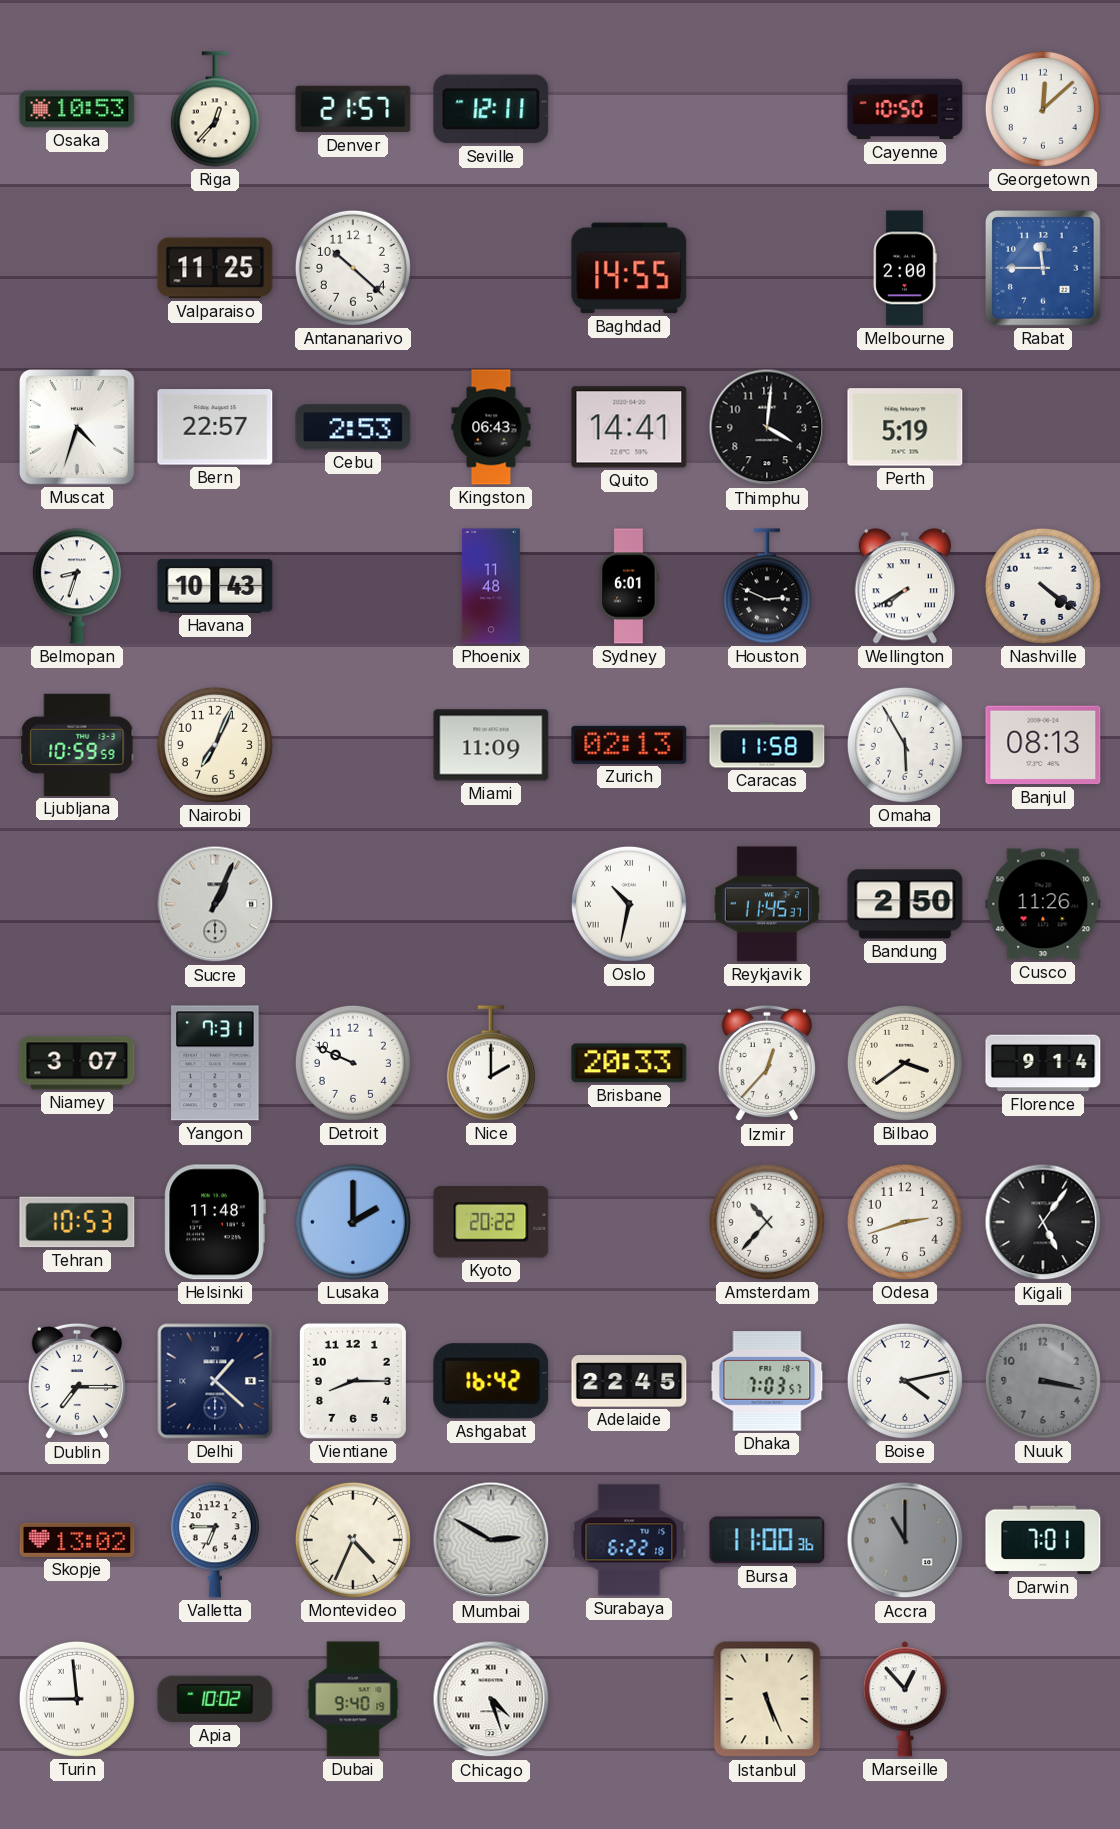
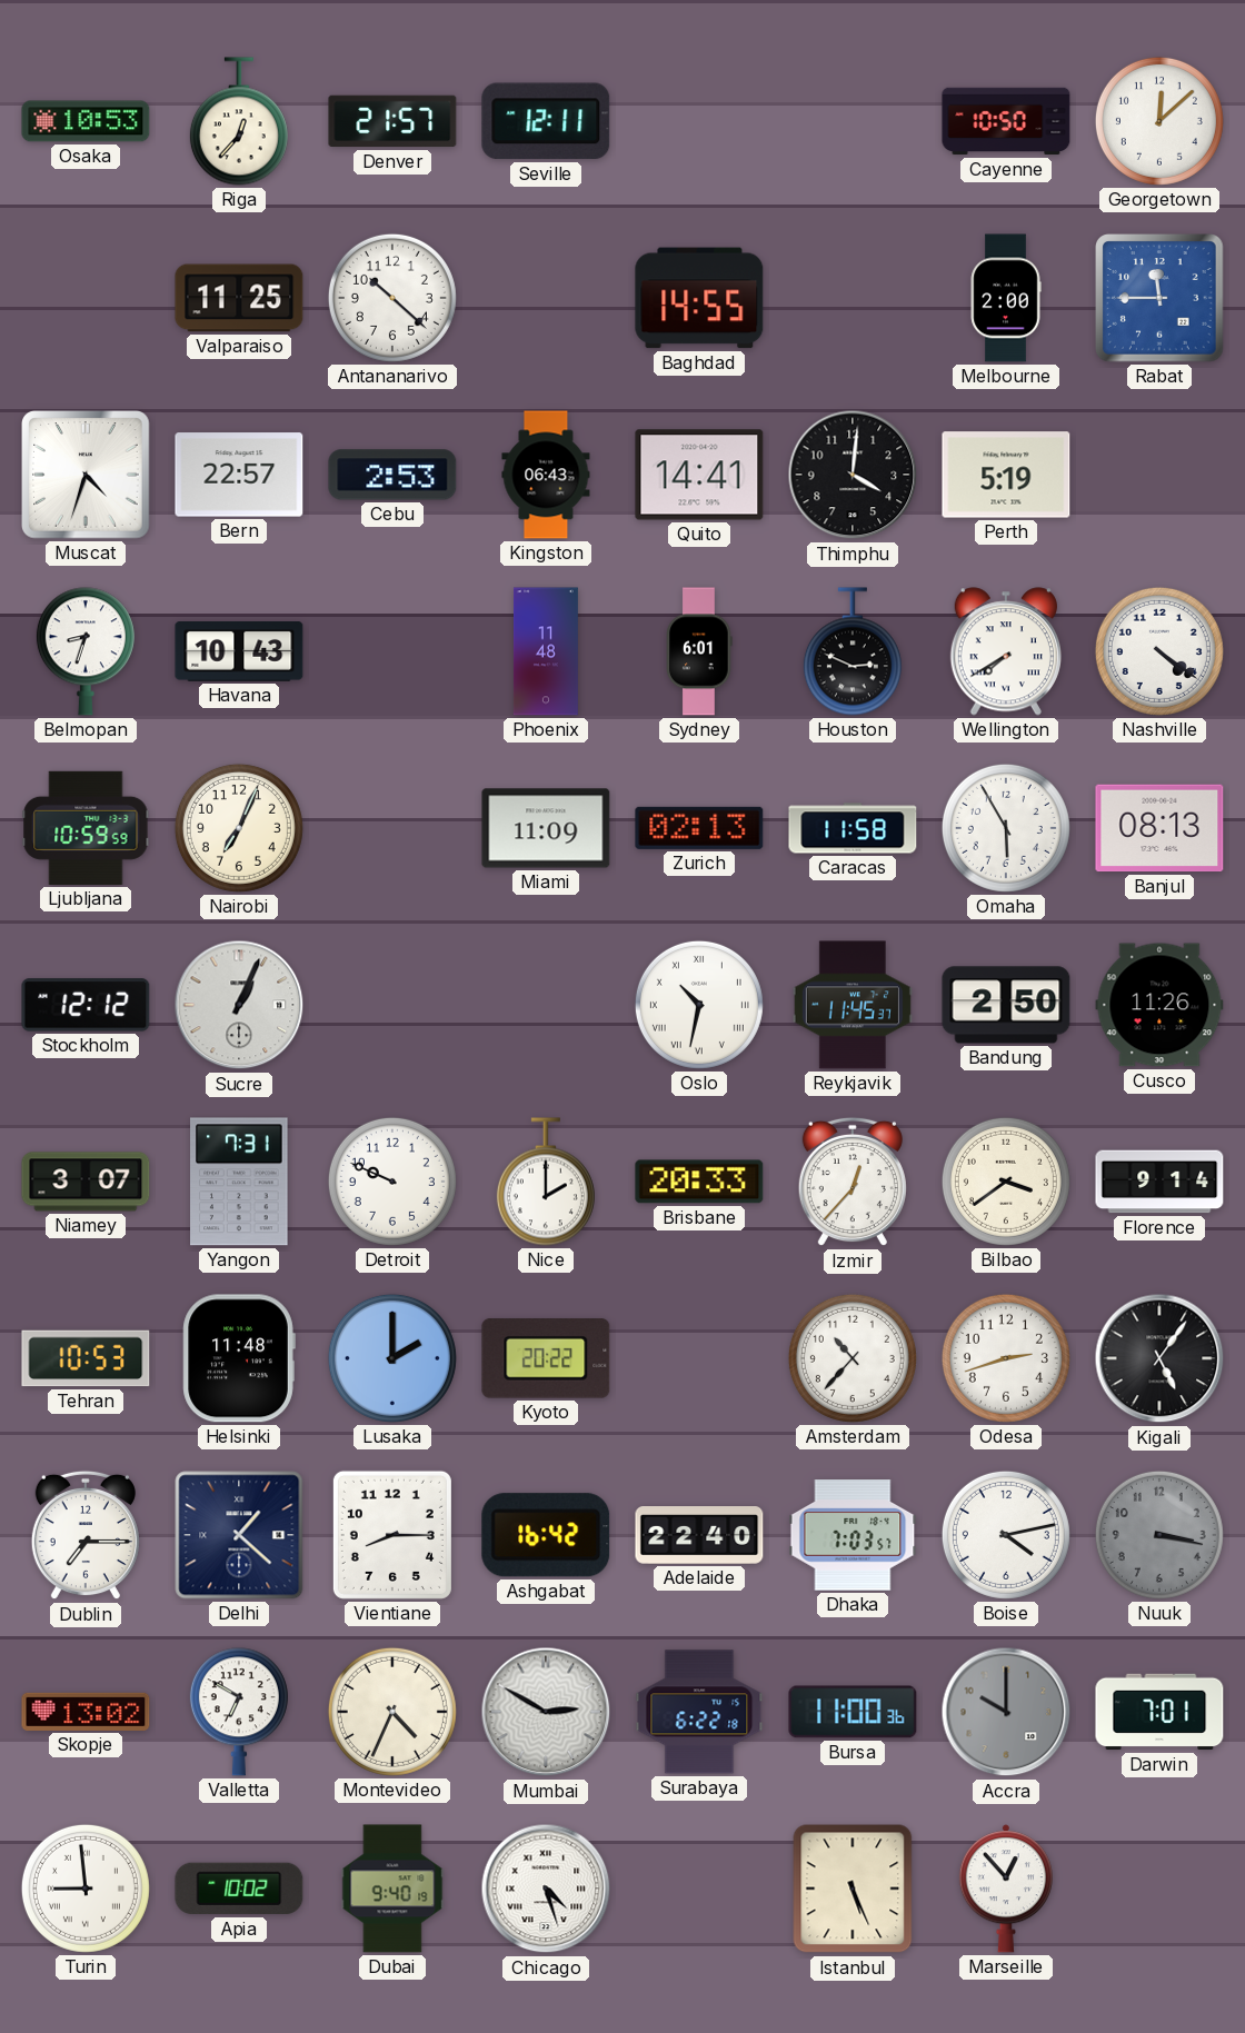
Stockholm: none -> 12:12
Adelaide: 22:45 -> 22:40
Valletta: 6:45 -> 6:50
Accra: 11:00 -> 10:00
